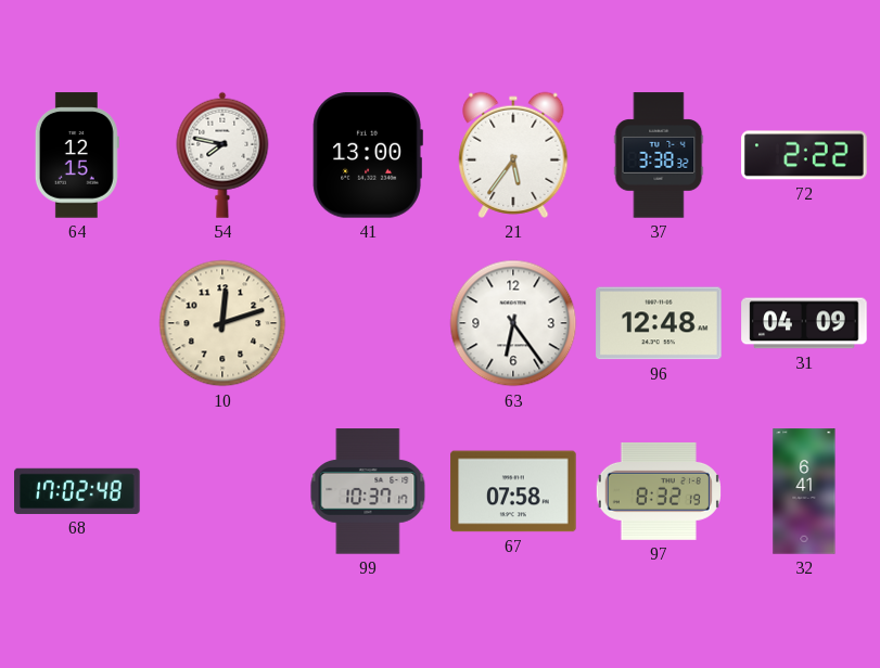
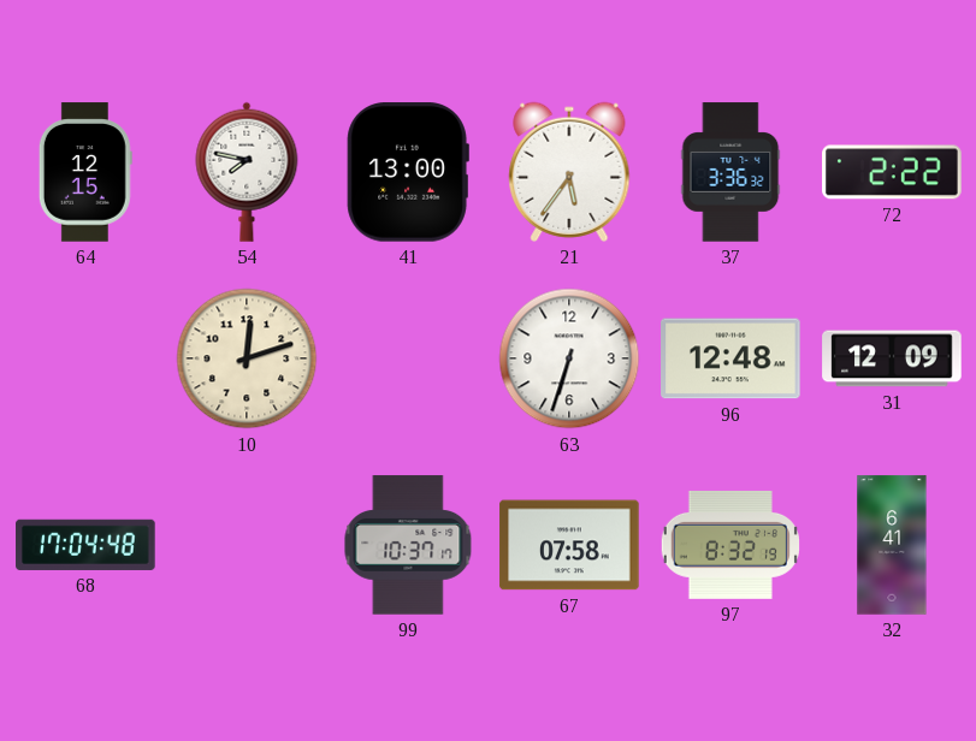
37: 3:38 -> 3:36
63: 6:24 -> 6:33
31: 04:09 -> 12:09
68: 17:02 -> 17:04
